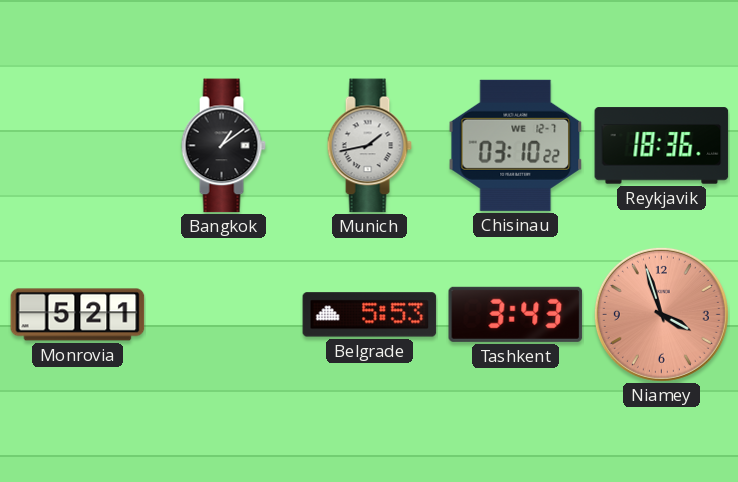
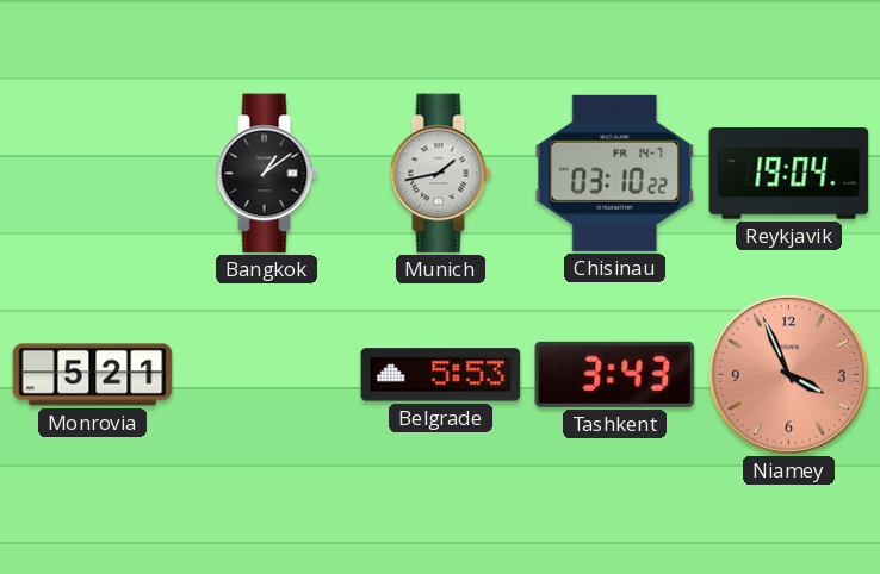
Chisinau date: WE 12-7 -> FR 14-7
Reykjavik: 18:36 -> 19:04
Niamey: 3:57 -> 3:56
